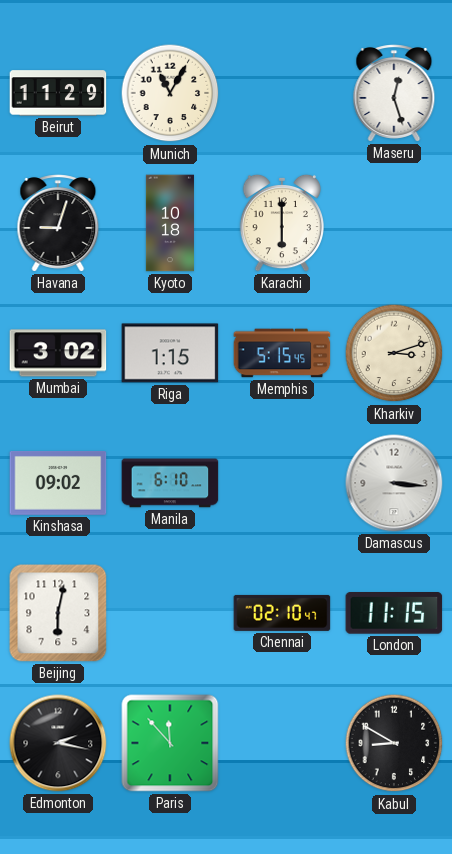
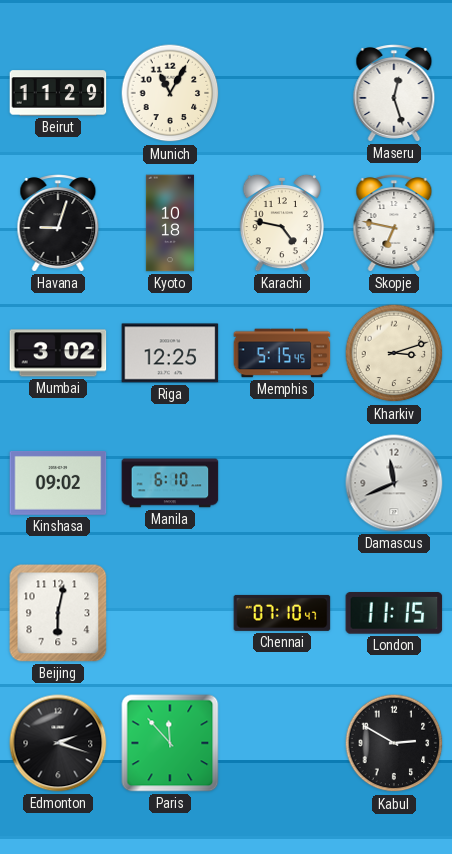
Karachi: 6:00 -> 4:47
Skopje: none -> 6:47
Riga: 1:15 -> 12:25
Damascus: 3:16 -> 11:41
Chennai: 02:10 -> 07:10
Edmonton: 2:17 -> 2:18
Kabul: 8:50 -> 2:50
